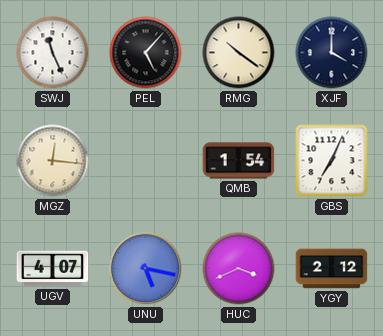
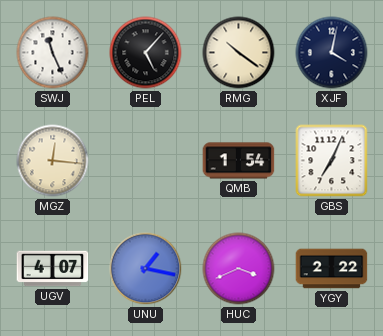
XJF: 4:00 -> 4:02
UNU: 5:17 -> 1:17
YGY: 2:12 -> 2:22
